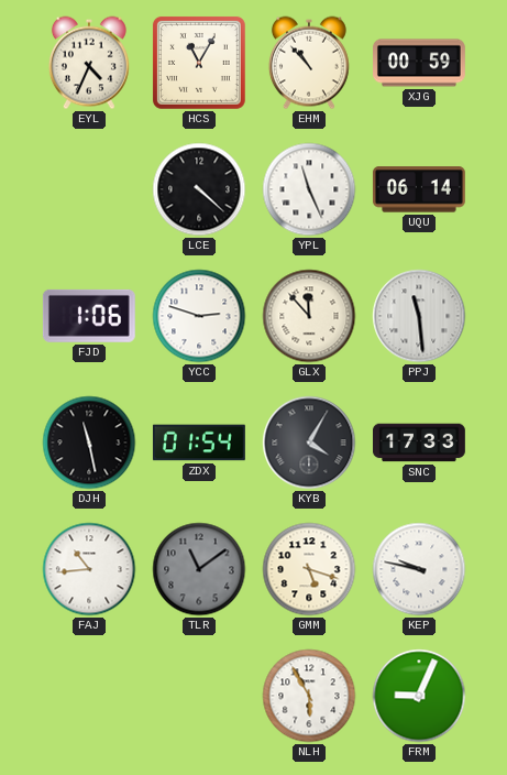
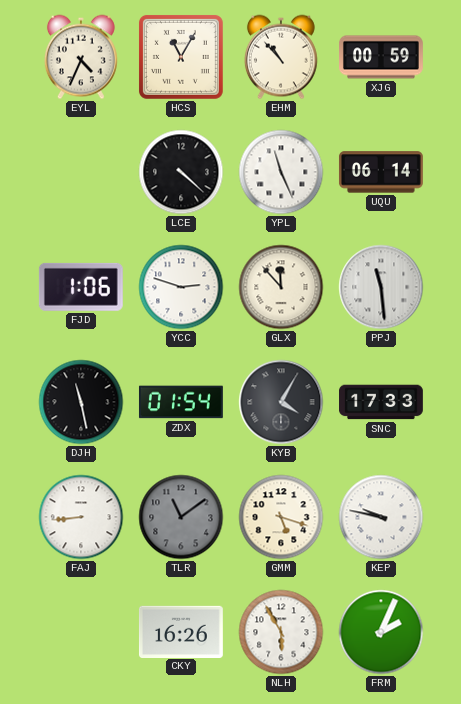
FAJ: 10:44 -> 8:44
CKY: none -> 16:26
FRM: 9:04 -> 2:04
